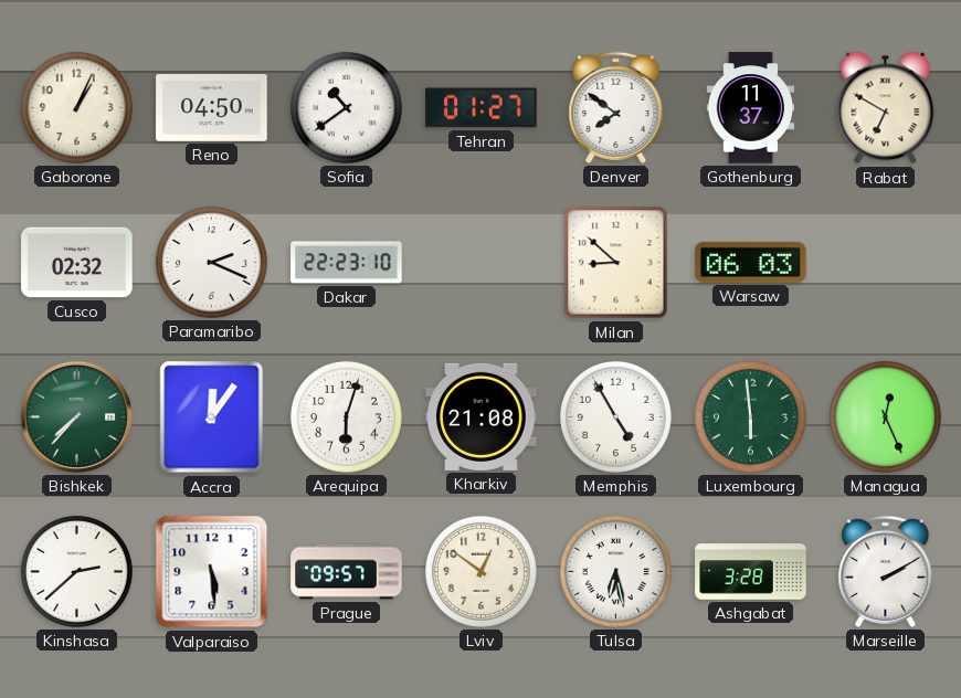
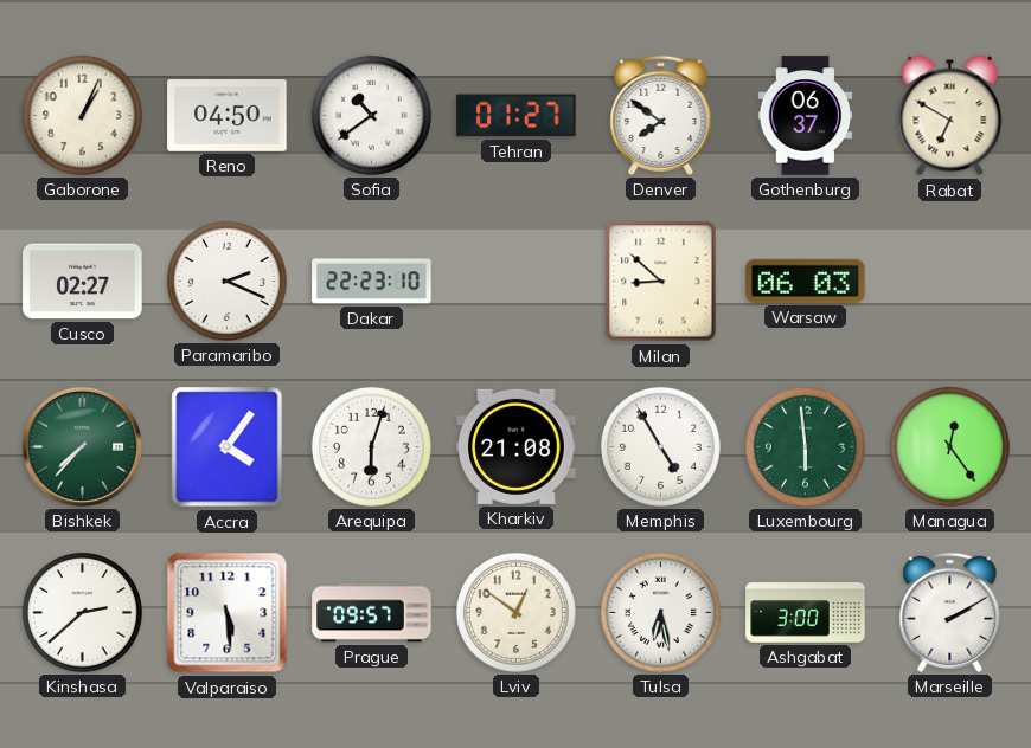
Gothenburg: 11:37 -> 06:37
Cusco: 02:32 -> 02:27
Accra: 12:06 -> 4:06
Managua: 12:26 -> 12:24
Ashgabat: 3:28 -> 3:00
